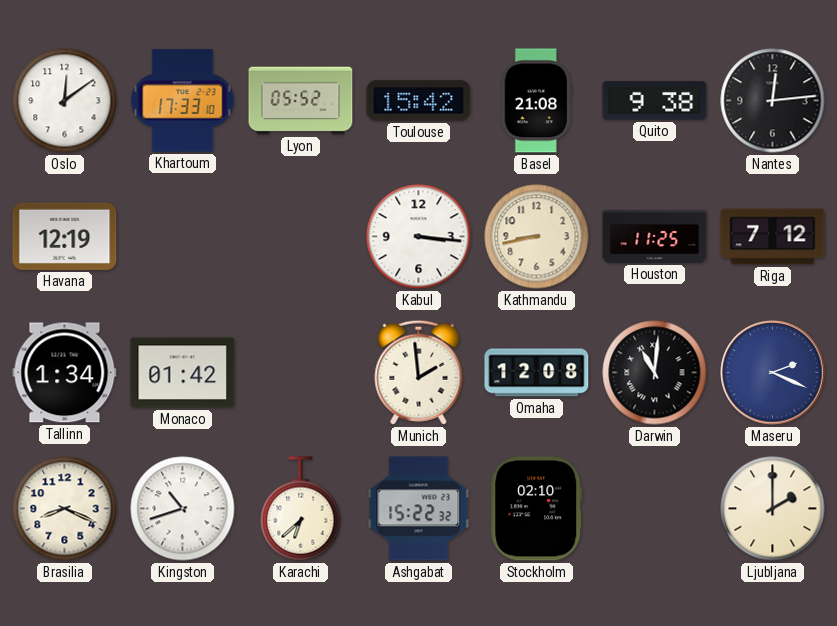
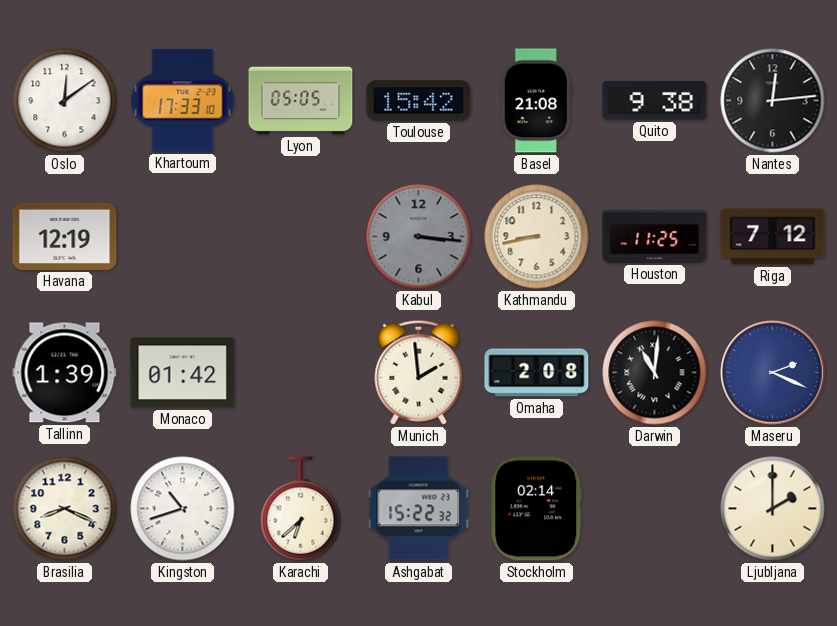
Lyon: 05:52 -> 05:05
Kabul dial: white -> grey
Tallinn: 1:34 -> 1:39
Omaha: 12:08 -> 2:08
Stockholm: 02:10 -> 02:14
